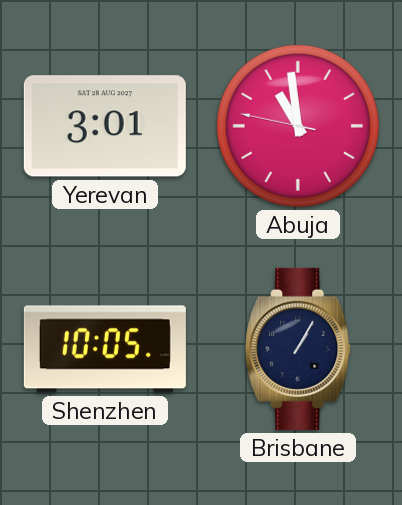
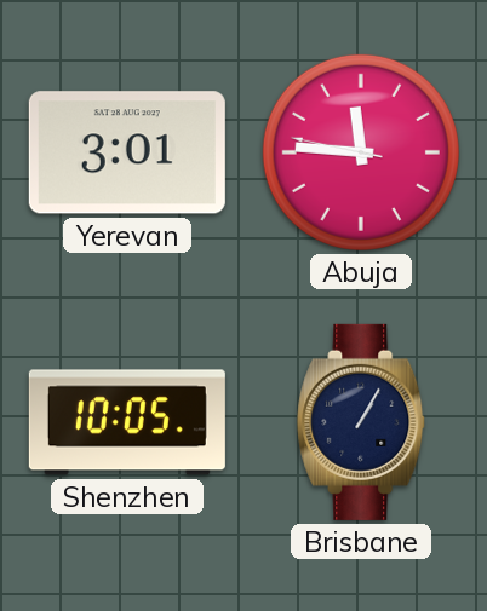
Abuja: 10:58 -> 11:45
